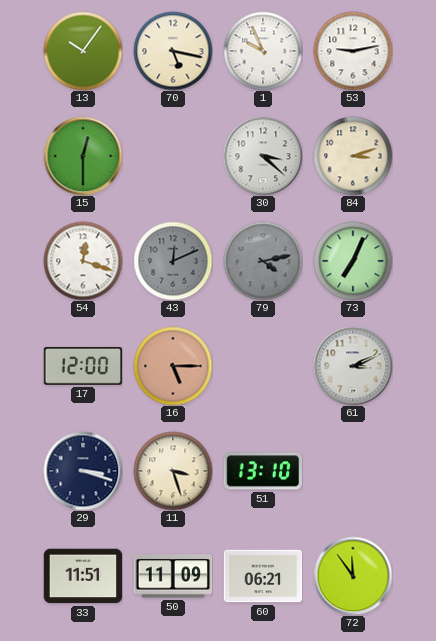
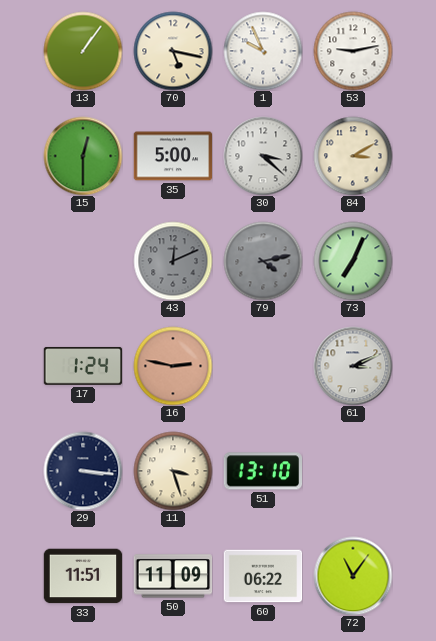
13: 10:06 -> 1:06
35: none -> 5:00
84: 3:12 -> 3:10
54: 12:18 -> none
17: 12:00 -> 1:24
16: 5:15 -> 2:47
29: 3:18 -> 3:16
60: 06:21 -> 06:22
72: 11:54 -> 11:06
